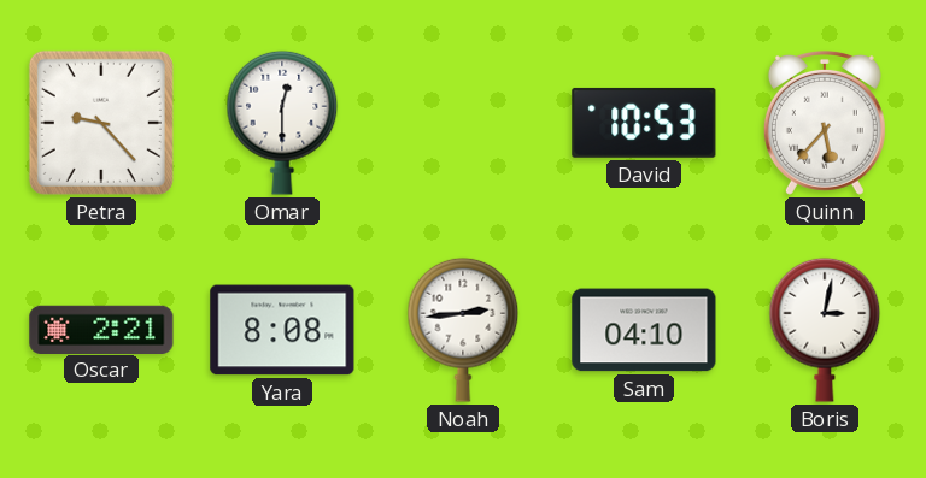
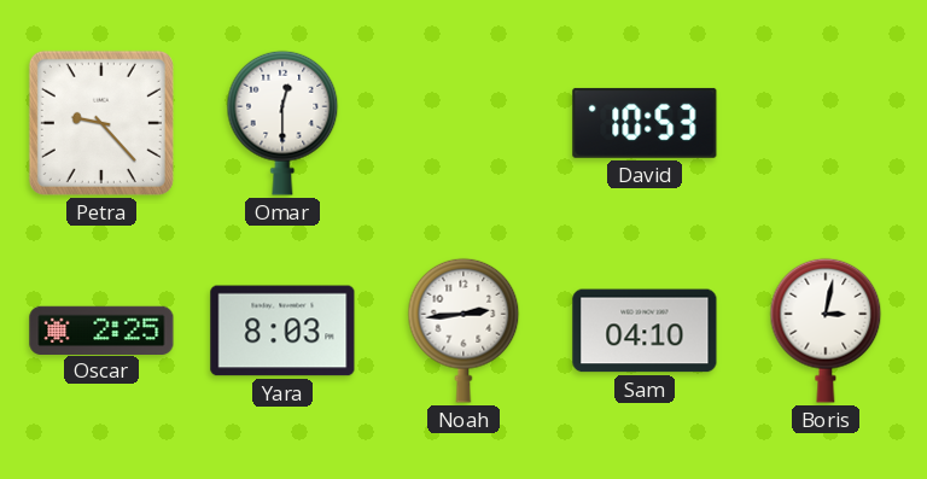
Quinn: 5:37 -> none
Oscar: 2:21 -> 2:25
Yara: 8:08 -> 8:03
